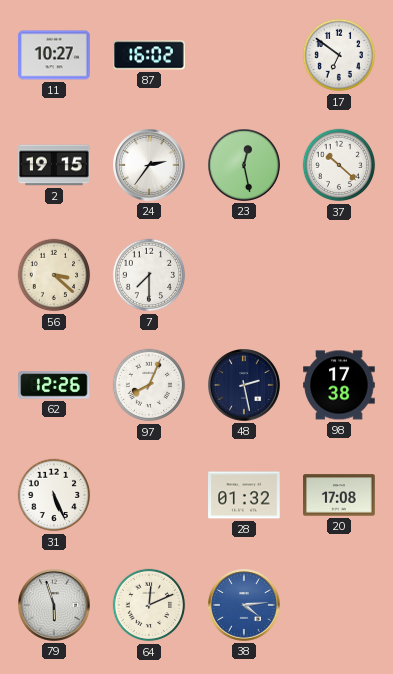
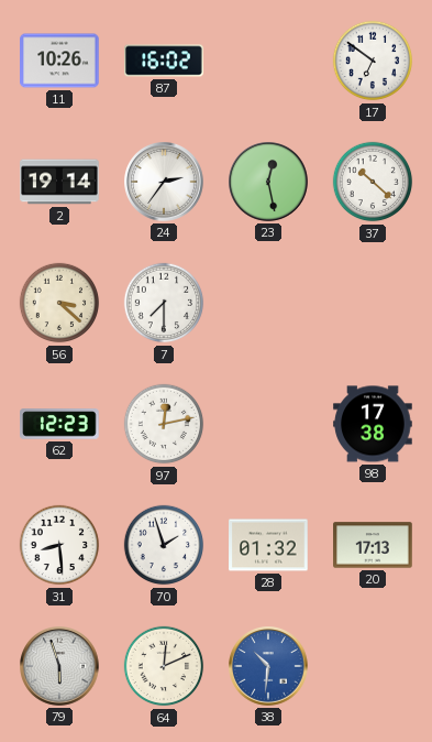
11: 10:27 -> 10:26
2: 19:15 -> 19:14
62: 12:26 -> 12:23
97: 8:04 -> 12:13
48: 2:28 -> none
31: 5:26 -> 8:29
70: none -> 1:57
20: 17:08 -> 17:13
38: 4:14 -> 10:31
